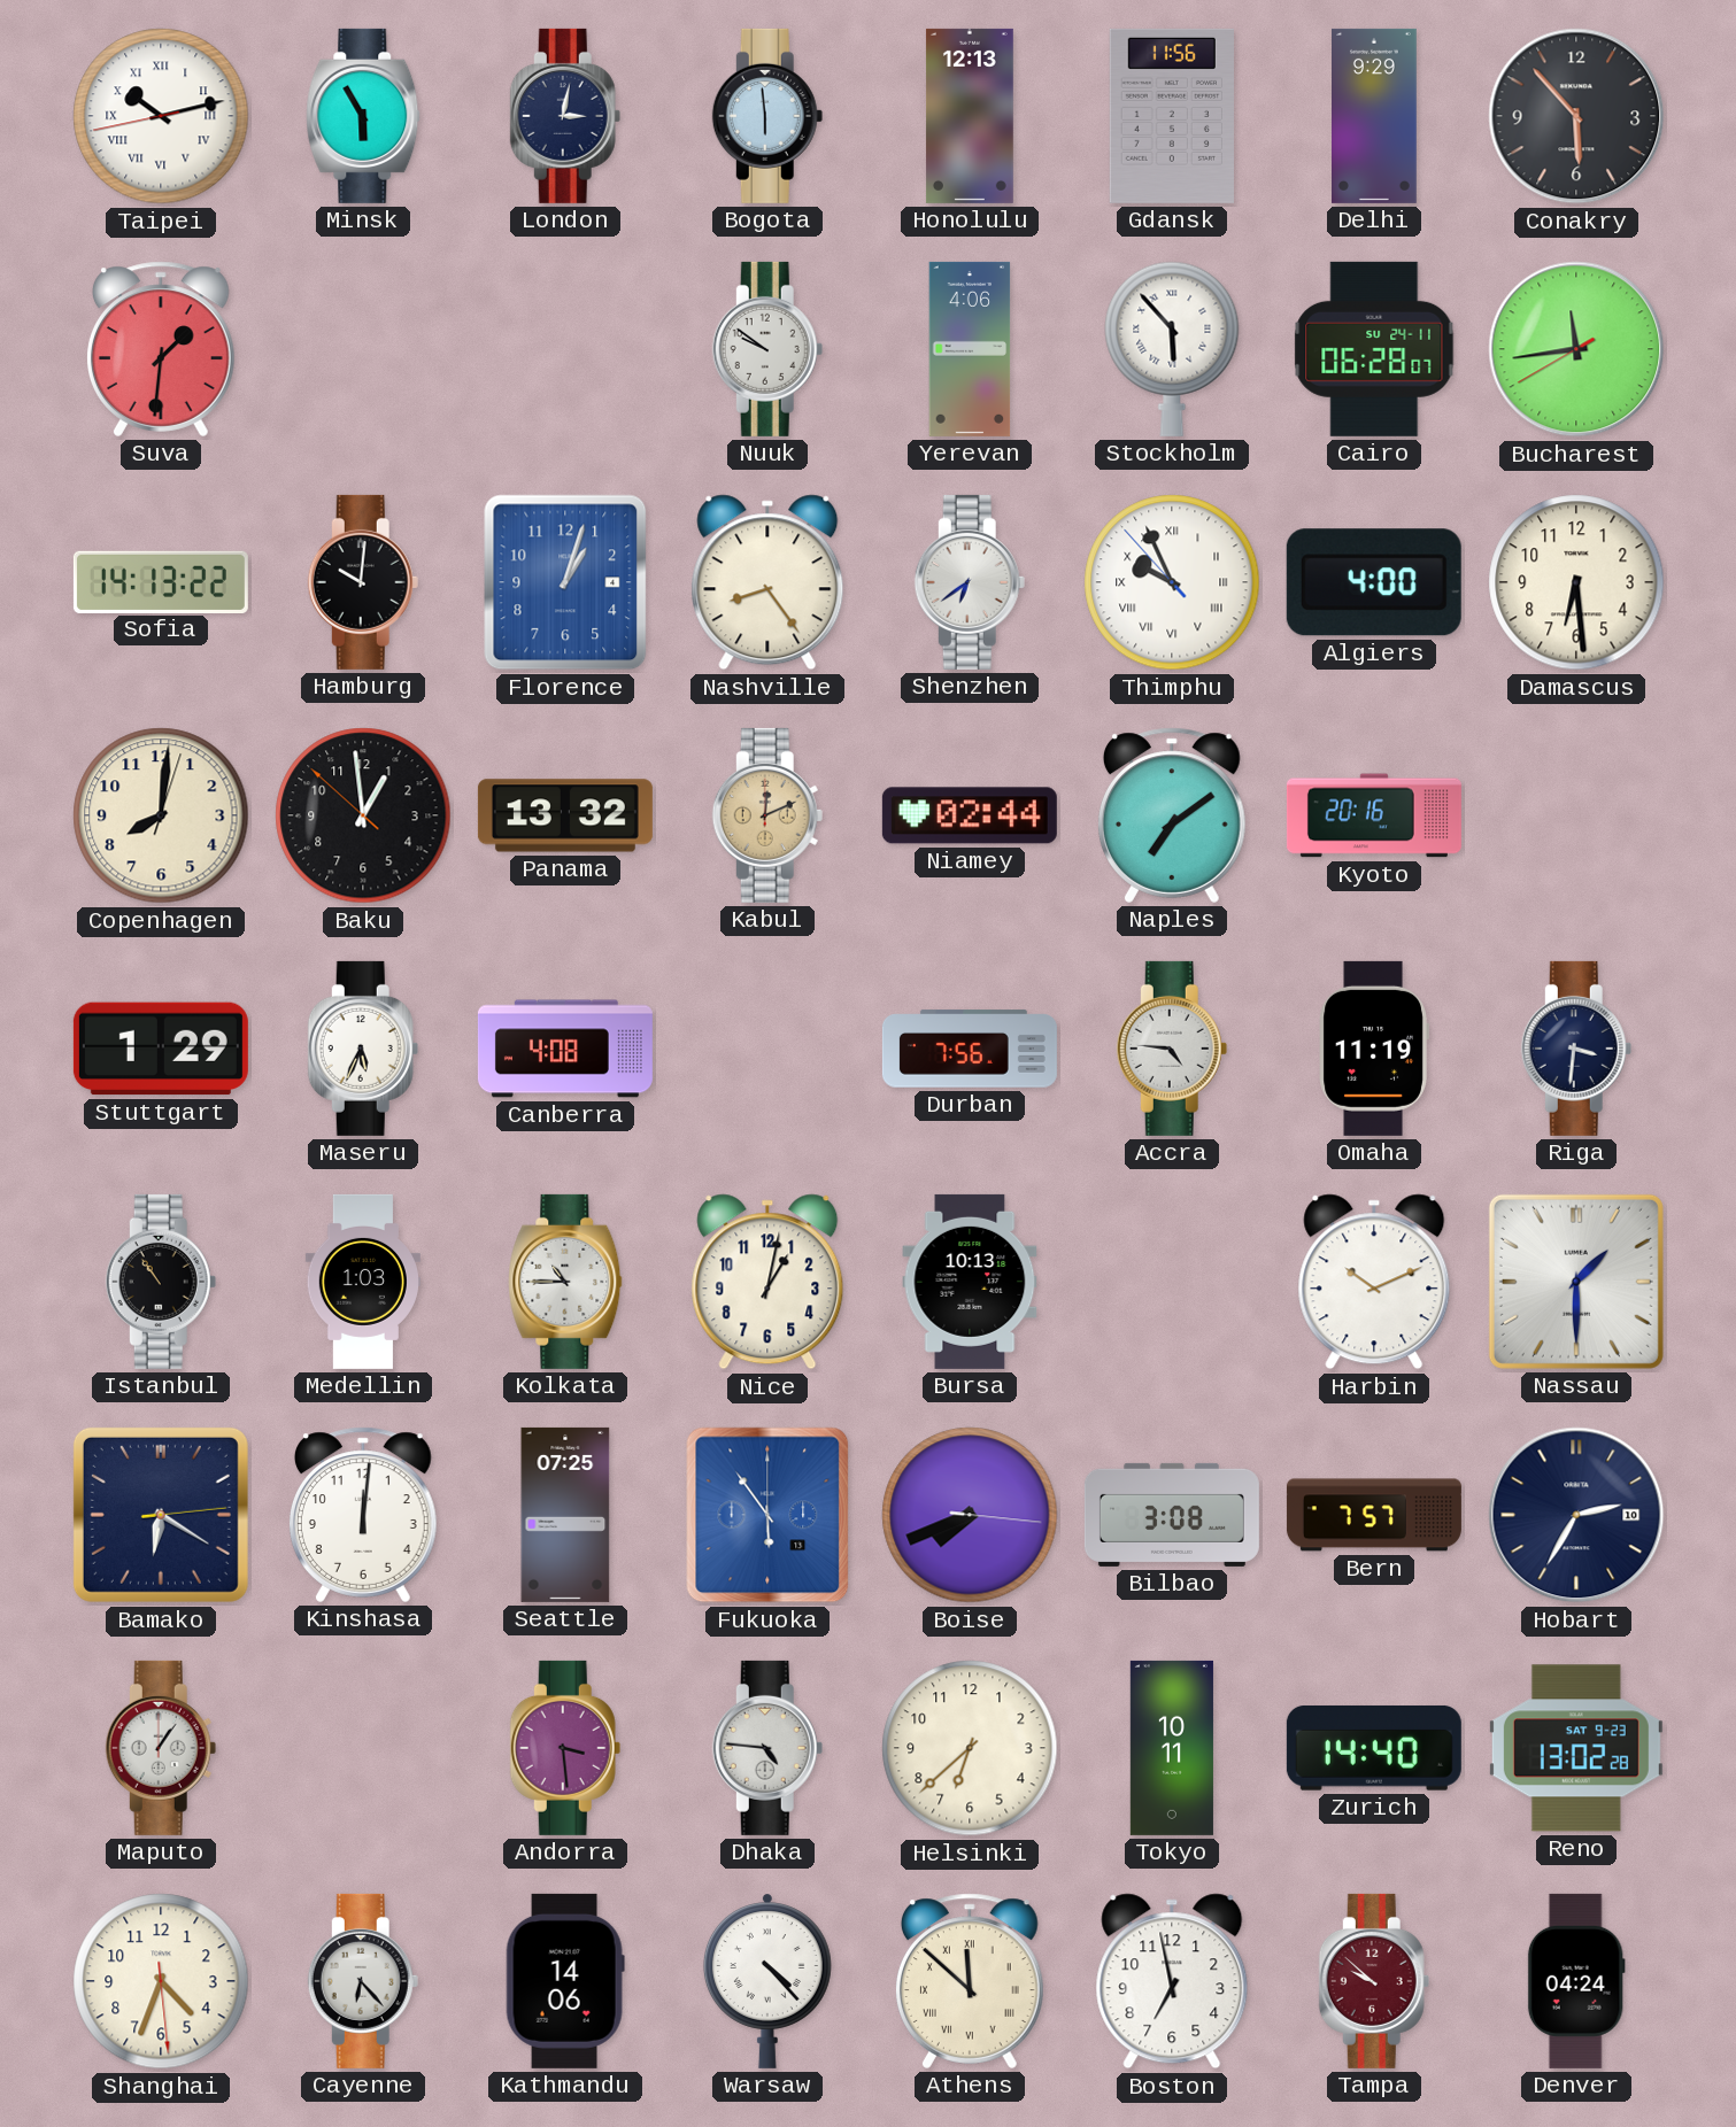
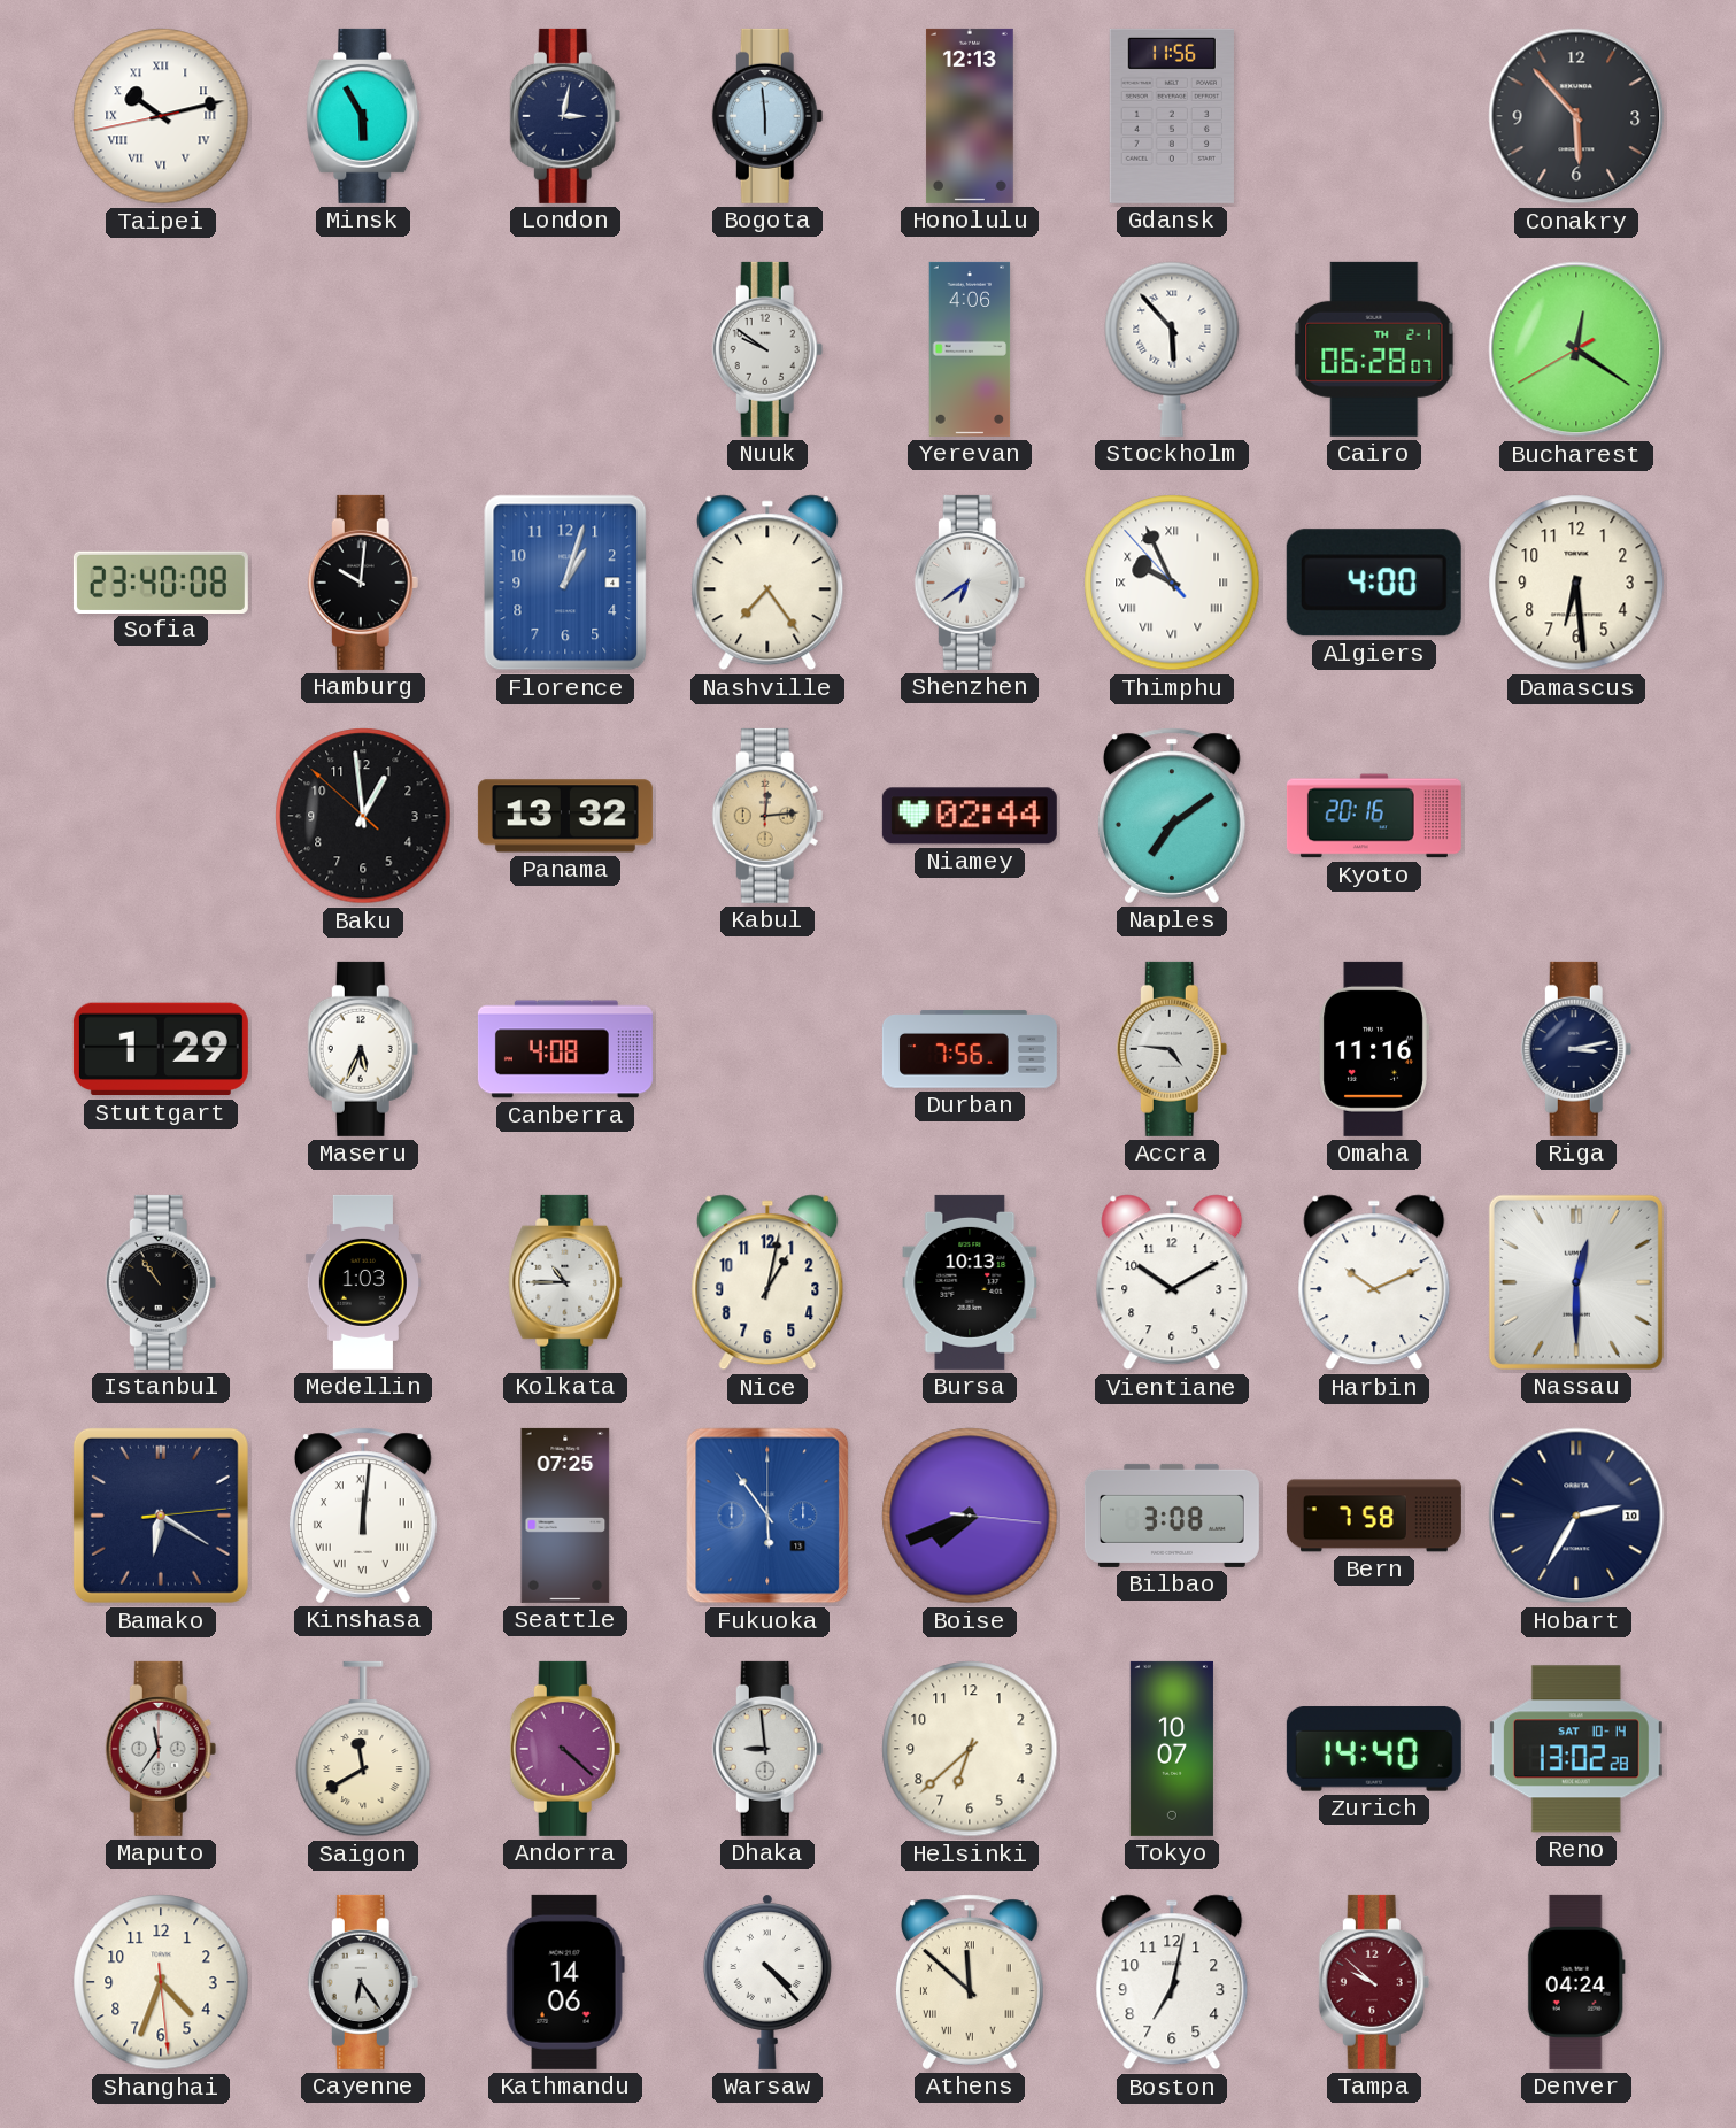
Delhi: 9:29 -> none
Suva: 1:31 -> none
Cairo date: SU 24-11 -> TH 2-1
Bucharest: 11:43 -> 12:20
Sofia: 14:13 -> 23:40
Nashville: 8:24 -> 7:24
Copenhagen: 8:01 -> none
Kabul: 12:11 -> 12:14
Omaha: 11:19 -> 11:16
Riga: 3:31 -> 3:13
Vientiane: none -> 10:10
Nassau: 1:30 -> 12:30
Kinshasa numerals: Arabic -> Roman
Bern: 7:57 -> 7:58
Maputo: 1:06 -> 11:36
Saigon: none -> 11:40
Andorra: 3:29 -> 4:22
Dhaka: 4:46 -> 8:59
Tokyo: 10:11 -> 10:07
Reno date: SAT 9-23 -> SAT 10-14
Cayenne: 6:23 -> 6:24
Boston: 6:58 -> 7:02
